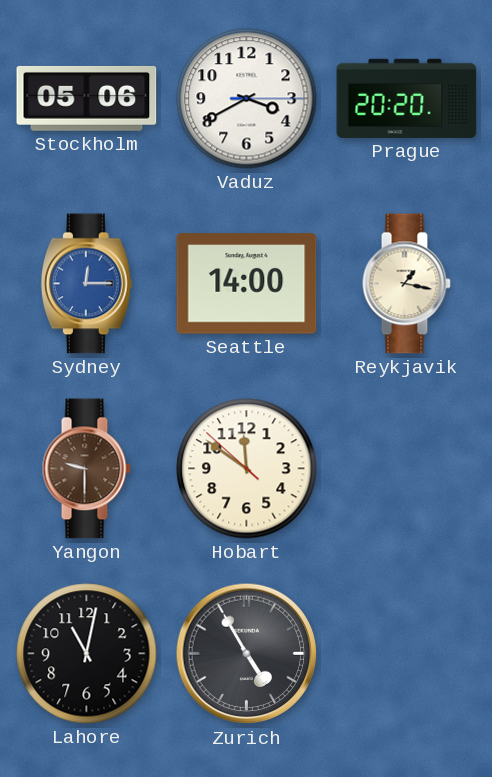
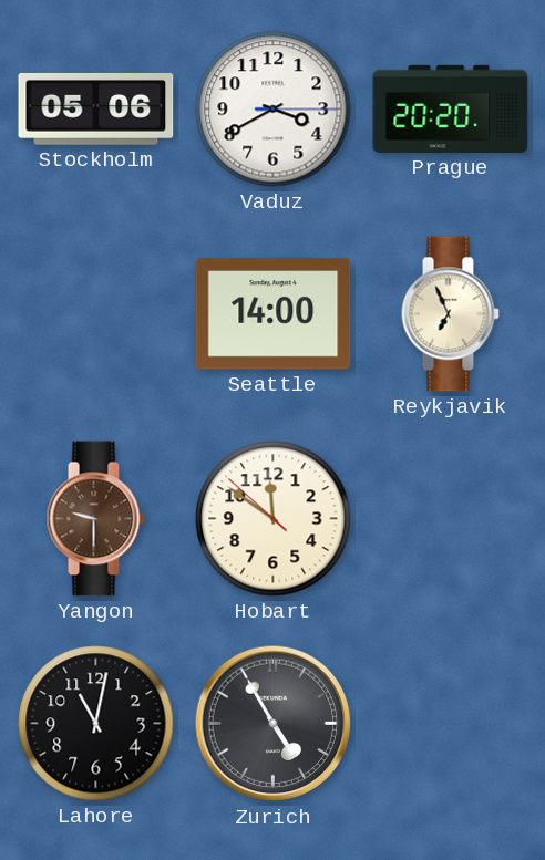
Sydney: 12:15 -> none
Reykjavik: 1:17 -> 6:56
